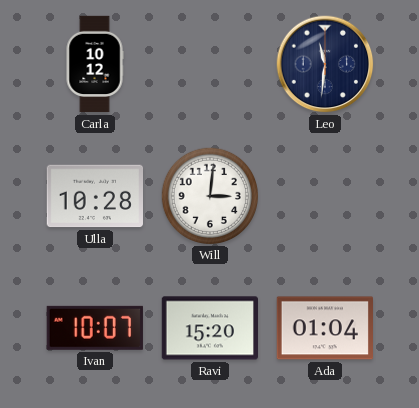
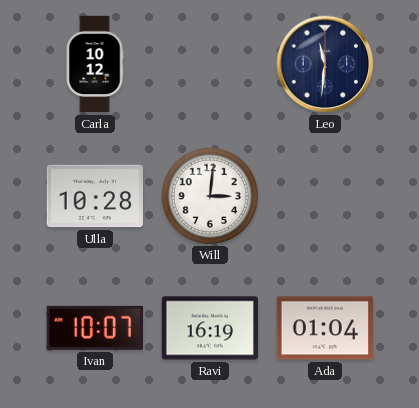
Ravi: 15:20 -> 16:19
